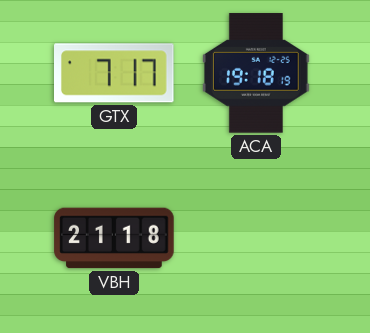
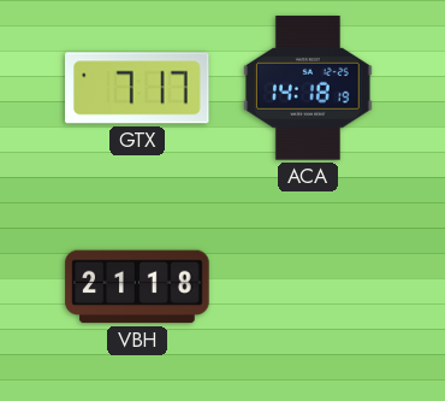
ACA: 19:18 -> 14:18
